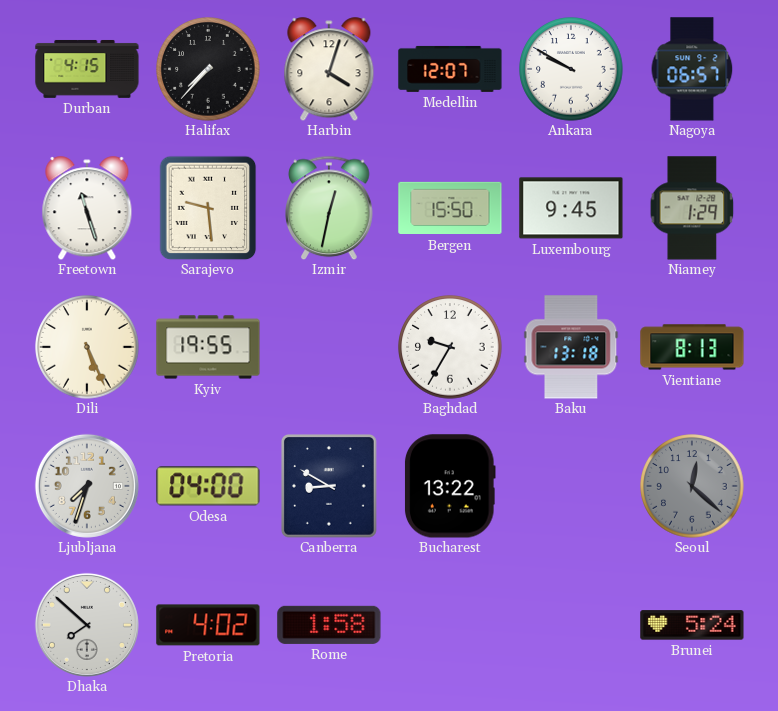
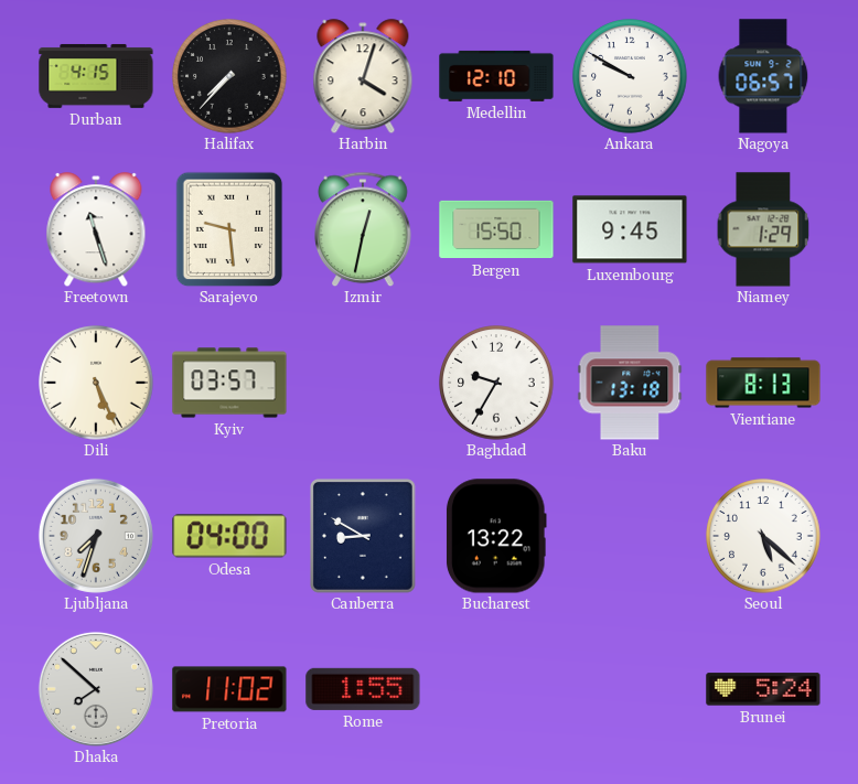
Medellin: 12:07 -> 12:10
Kyiv: 19:55 -> 03:57
Seoul: 12:22 -> 5:22
Seoul dial: grey -> white
Pretoria: 4:02 -> 11:02
Rome: 1:58 -> 1:55
